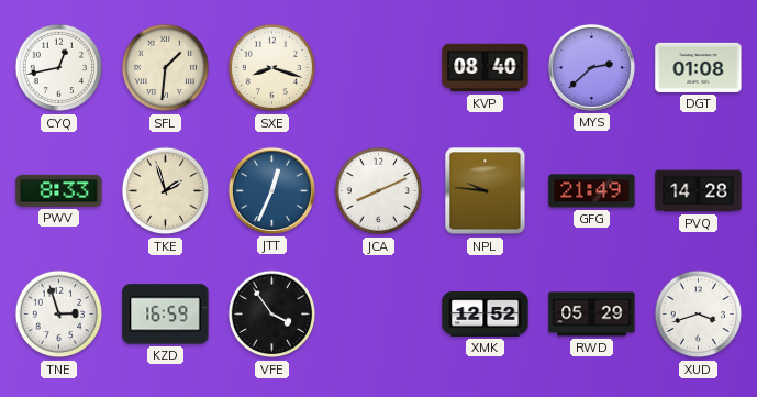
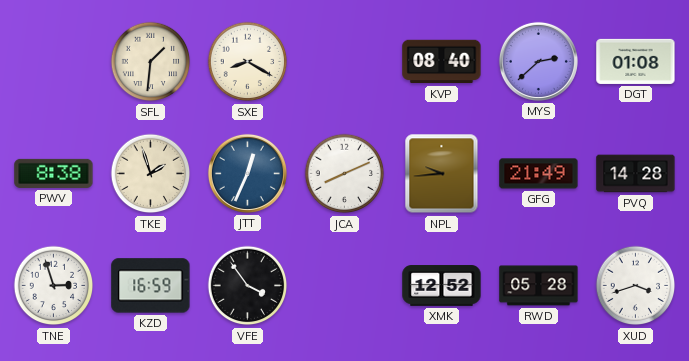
CYQ: 12:43 -> none
SXE: 8:18 -> 8:20
PWV: 8:33 -> 8:38
NPL: 9:46 -> 9:44
RWD: 05:29 -> 05:28
